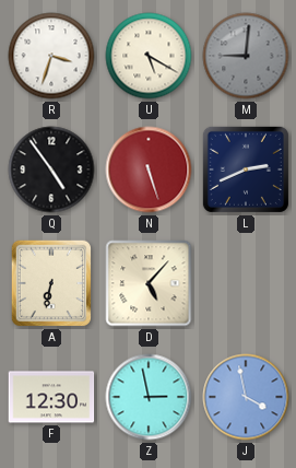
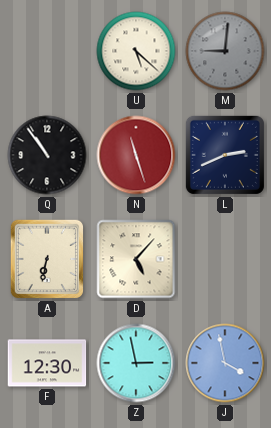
R: 3:33 -> none
U: 5:20 -> 5:22
Q: 4:54 -> 10:54
N: 5:27 -> 11:27
